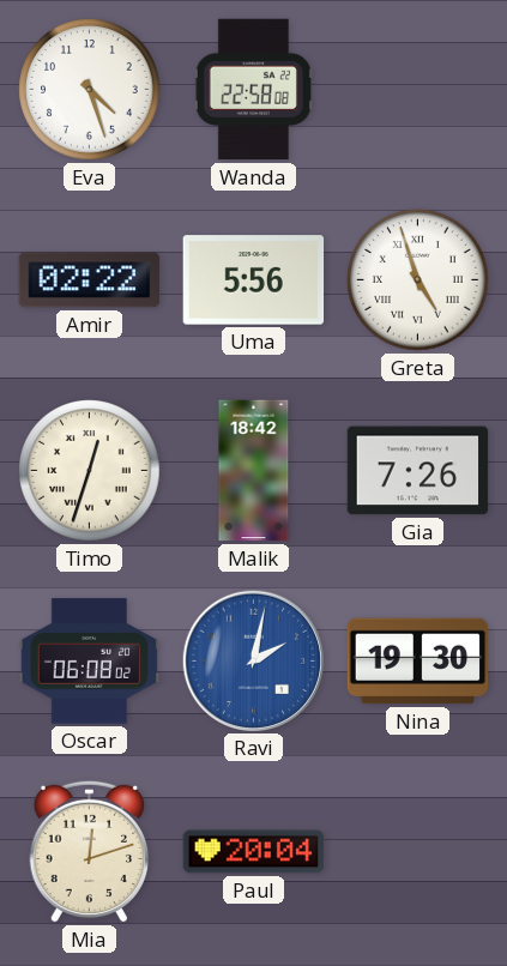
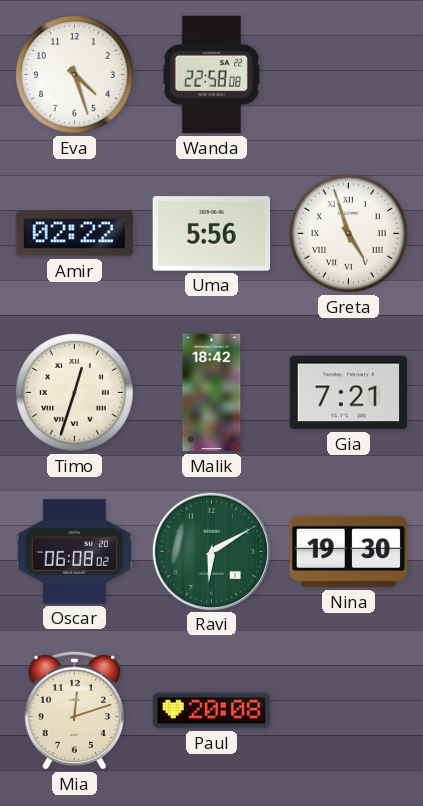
Gia: 7:26 -> 7:21
Ravi: 2:02 -> 6:10
Ravi dial: blue -> green
Paul: 20:04 -> 20:08
